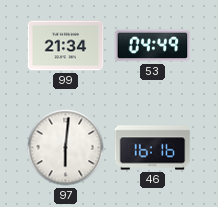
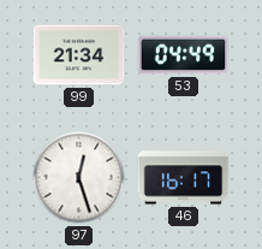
97: 6:01 -> 12:27
46: 16:16 -> 16:17
